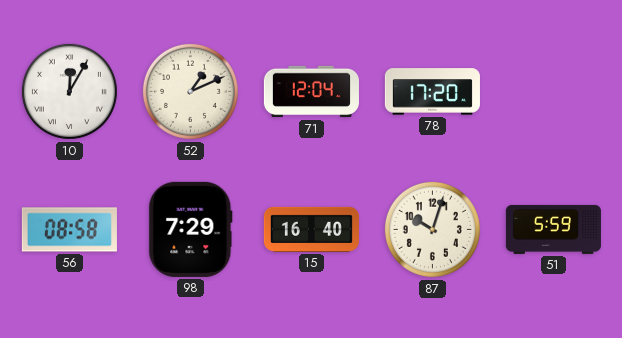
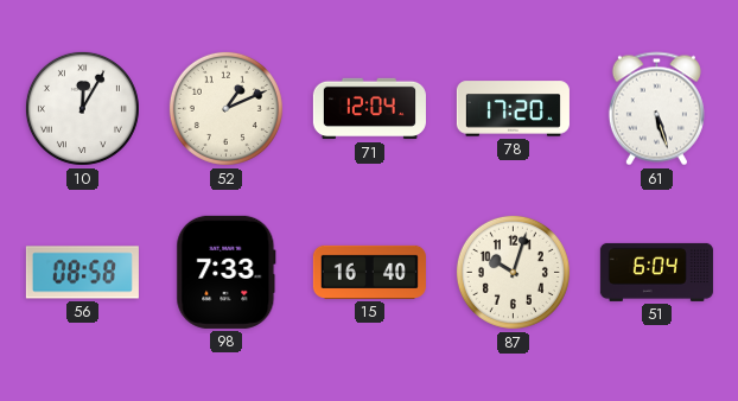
61: none -> 5:27
98: 7:29 -> 7:33
51: 5:59 -> 6:04
